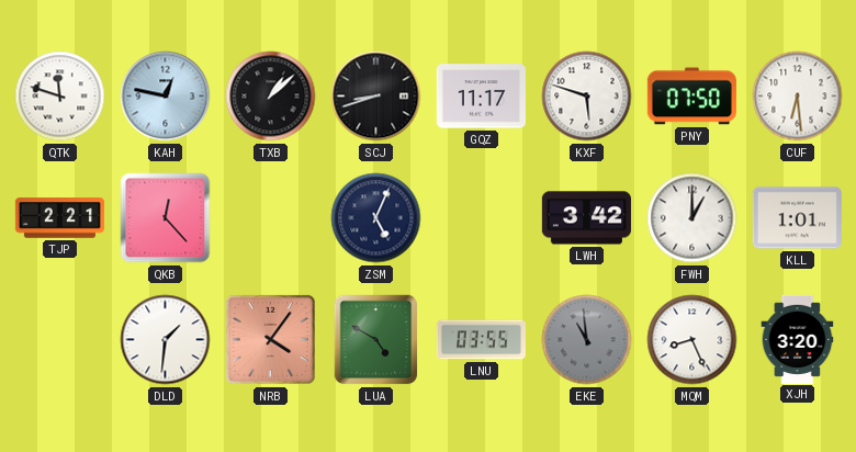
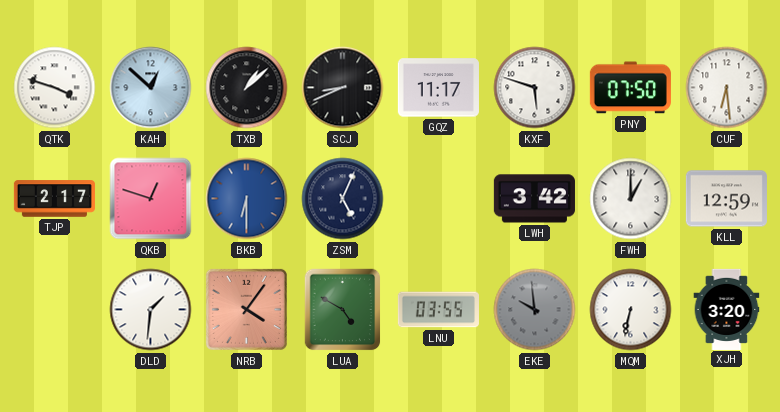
QTK: 11:48 -> 3:48
KAH: 12:47 -> 12:52
SCJ: 8:42 -> 8:41
TJP: 2:21 -> 2:17
QKB: 12:23 -> 12:48
BKB: none -> 6:30
KLL: 1:01 -> 12:59
EKE: 10:59 -> 9:59
MQM: 8:26 -> 6:32
